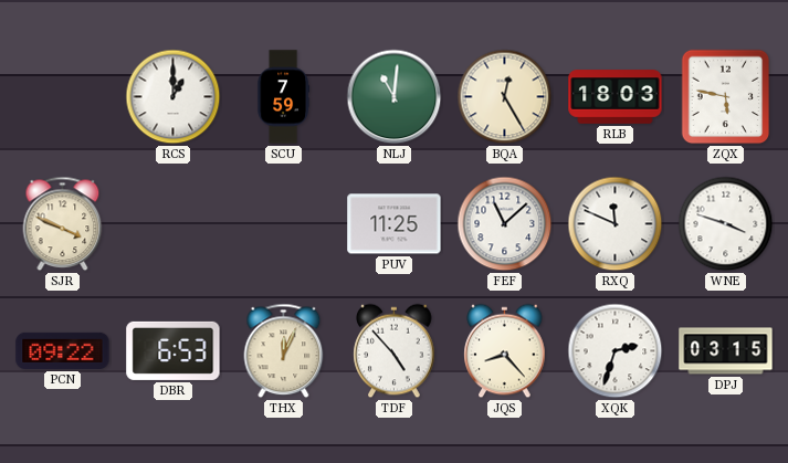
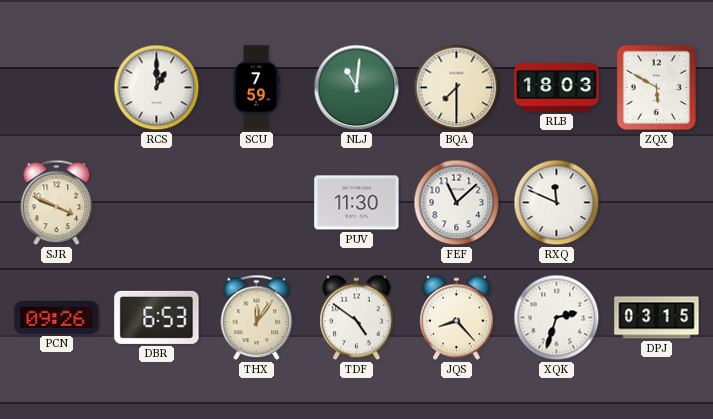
BQA: 12:25 -> 7:30
ZQX: 5:47 -> 5:50
PUV: 11:25 -> 11:30
WNE: 3:48 -> none
PCN: 09:22 -> 09:26
THX: 12:04 -> 12:06
TDF: 4:53 -> 4:51
